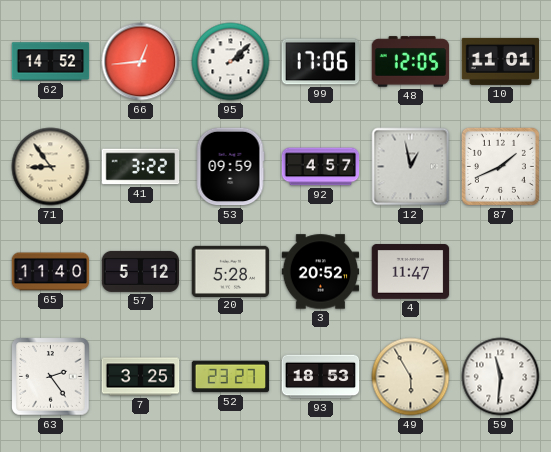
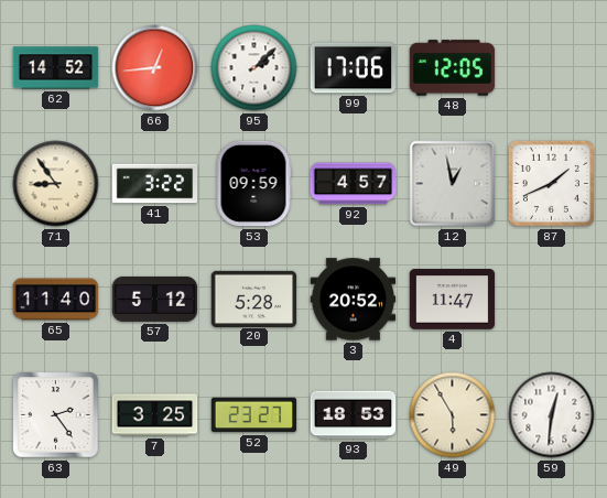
10: 11:01 -> none
59: 11:31 -> 12:31
